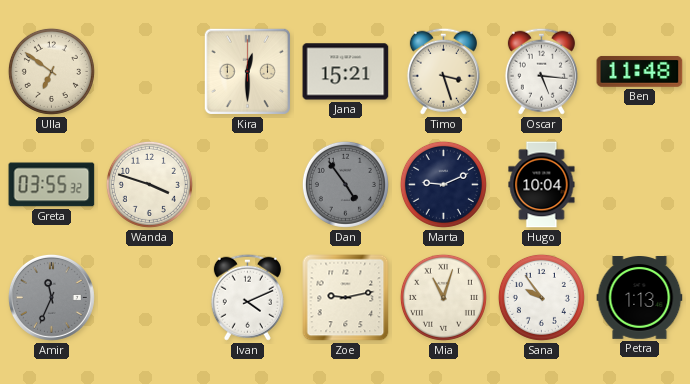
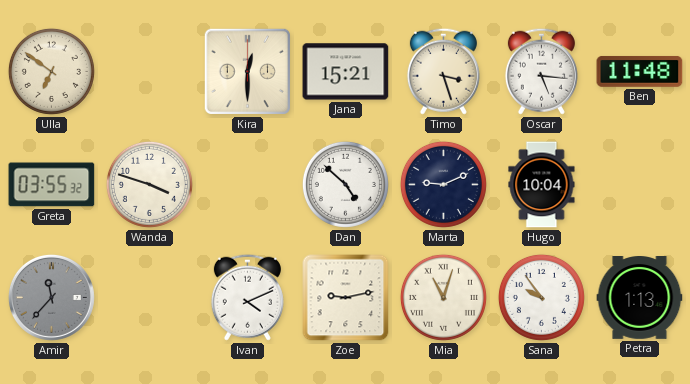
Dan: 4:54 -> 4:52
Dan dial: grey -> white
Amir: 11:34 -> 11:37
